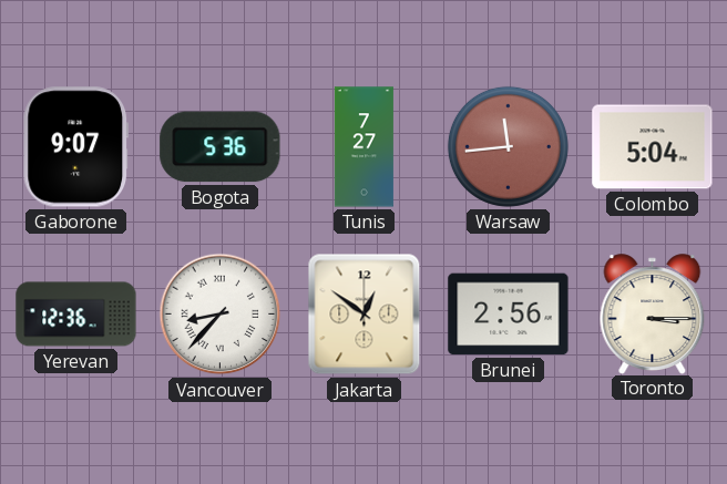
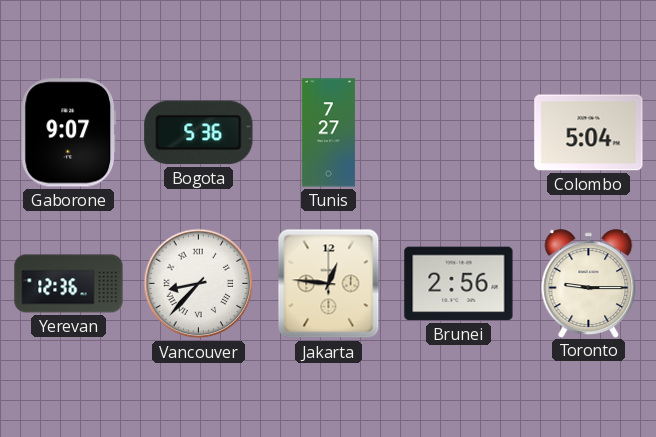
Warsaw: 11:44 -> none
Jakarta: 12:51 -> 12:46
Toronto: 3:15 -> 9:15
